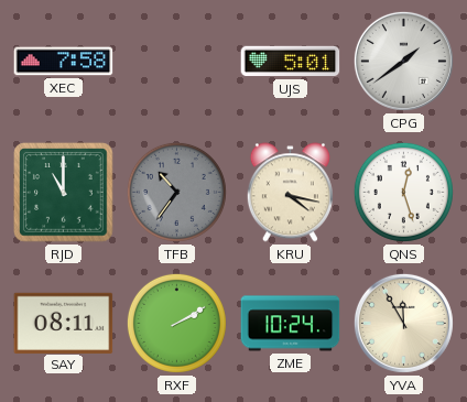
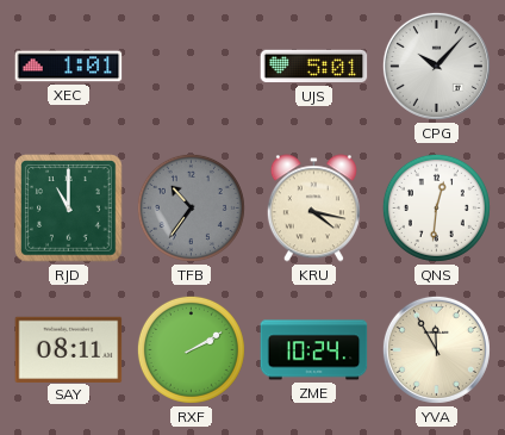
XEC: 7:58 -> 1:01
CPG: 1:39 -> 10:07
QNS: 12:27 -> 12:31
